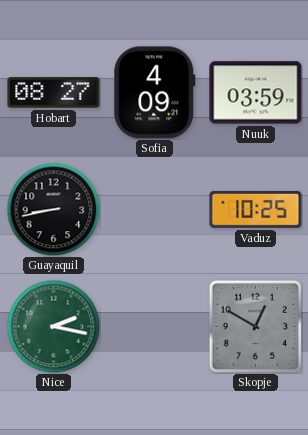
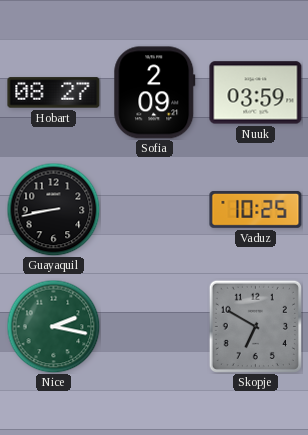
Sofia: 4:09 -> 2:09
Skopje: 12:50 -> 6:50
